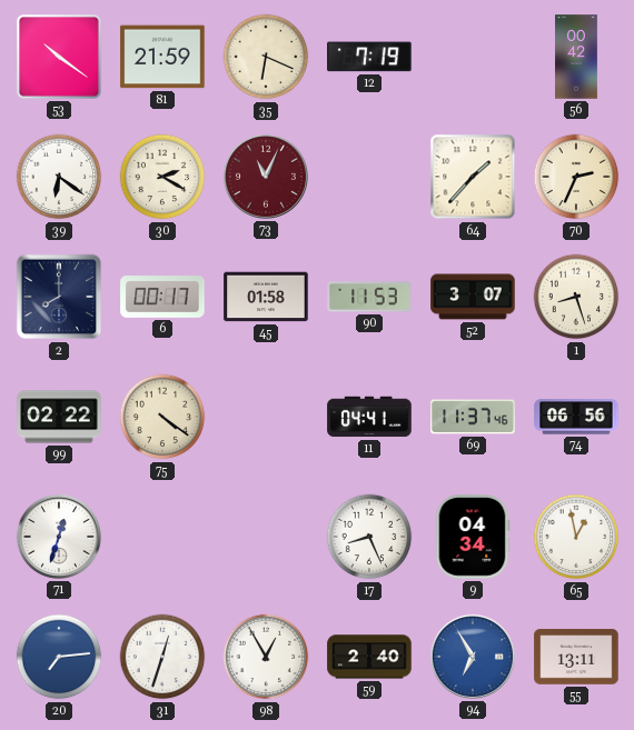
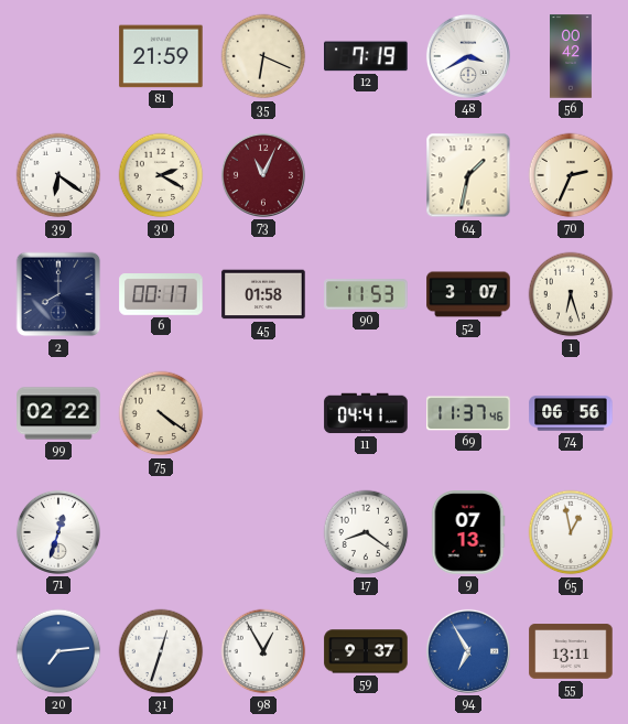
53: 10:21 -> none
48: none -> 3:40
64: 1:37 -> 1:32
1: 8:27 -> 6:27
17: 8:26 -> 8:21
9: 04:34 -> 07:13
59: 2:40 -> 9:37
